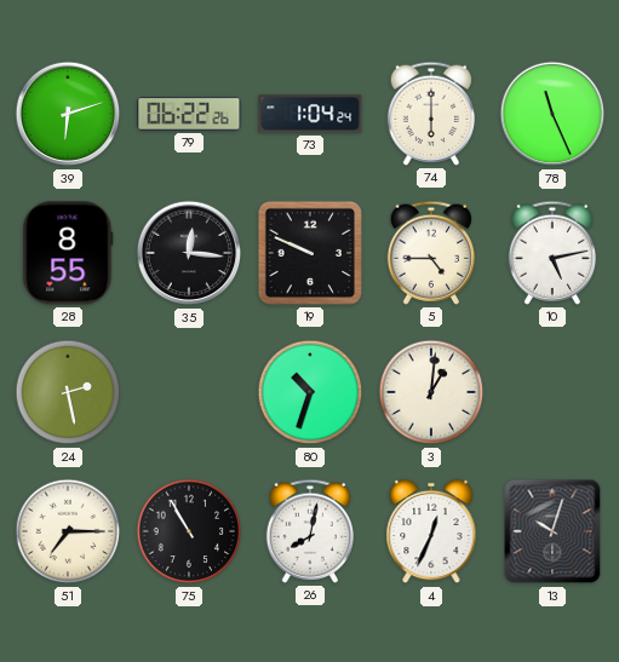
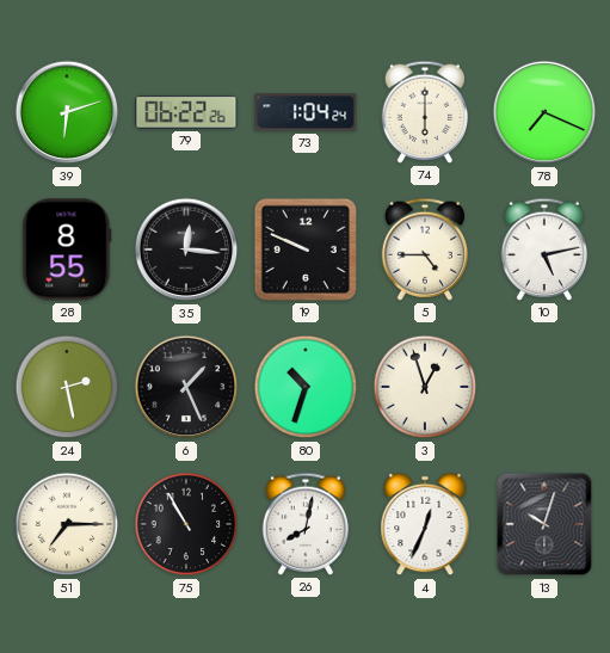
78: 11:26 -> 7:19
6: none -> 1:26
3: 1:01 -> 12:57
